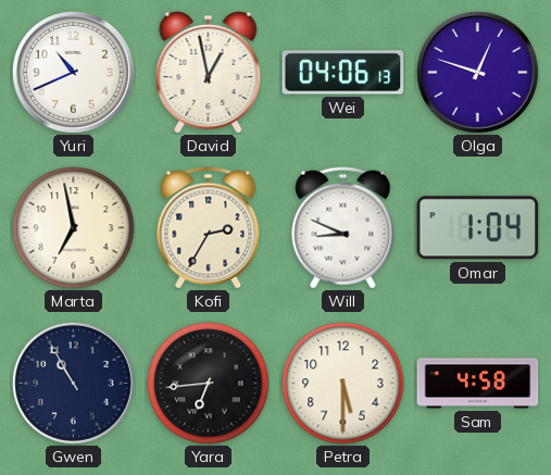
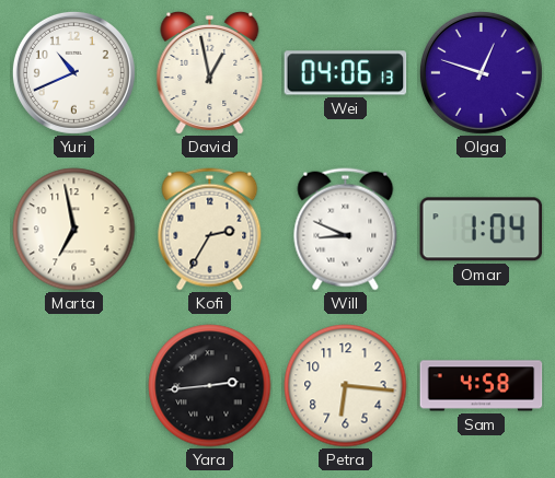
Gwen: 10:55 -> none
Yara: 6:44 -> 2:44
Petra: 5:30 -> 6:16
